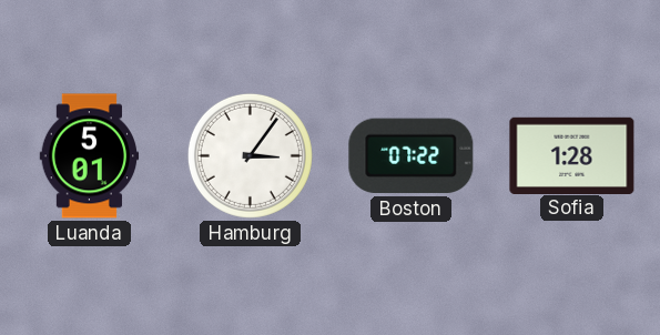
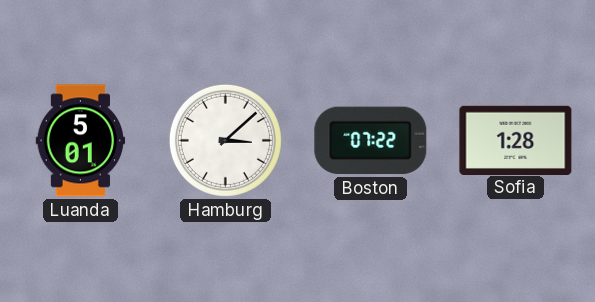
Hamburg: 3:06 -> 3:08
